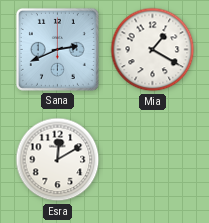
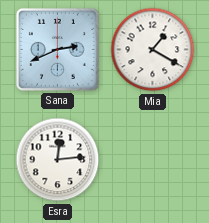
Esra: 12:10 -> 12:14
